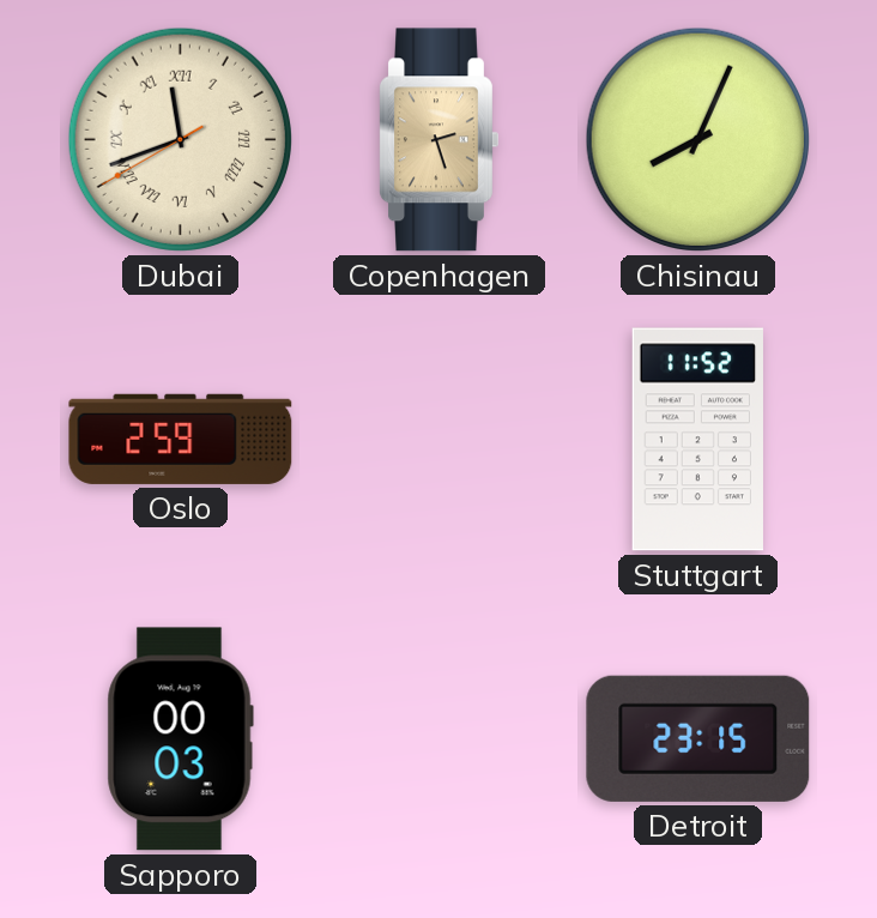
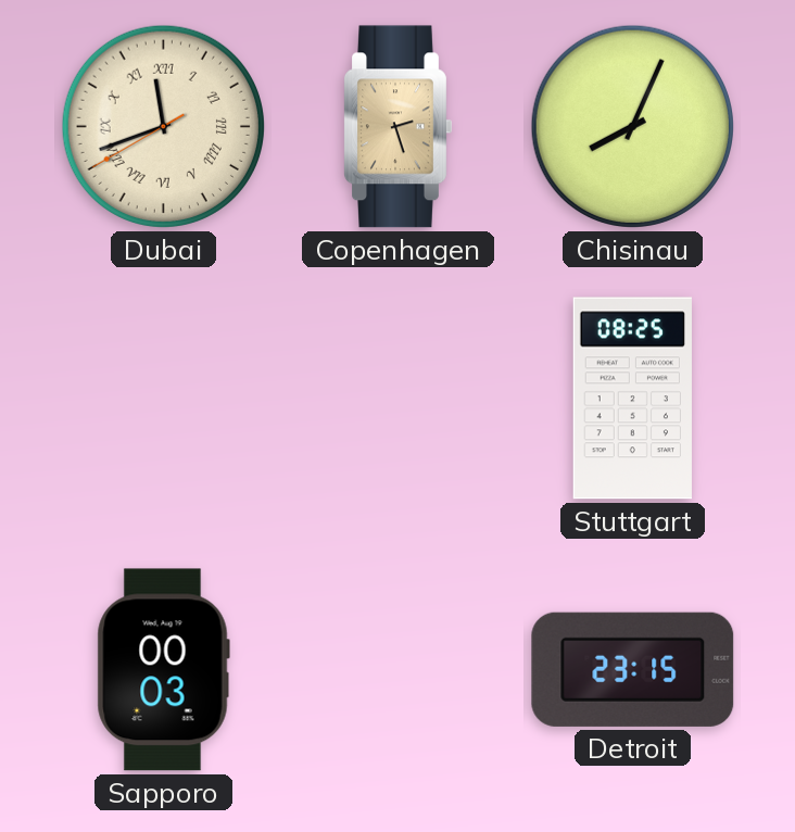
Oslo: 2:59 -> none
Stuttgart: 11:52 -> 08:25
